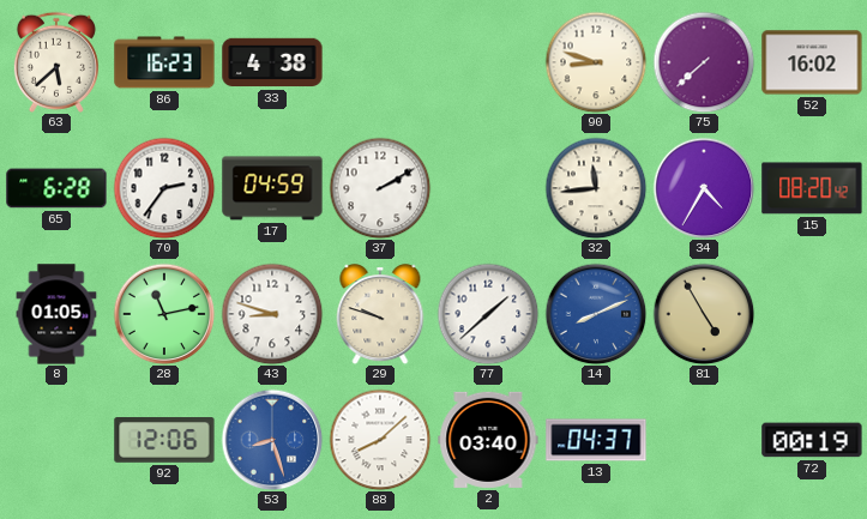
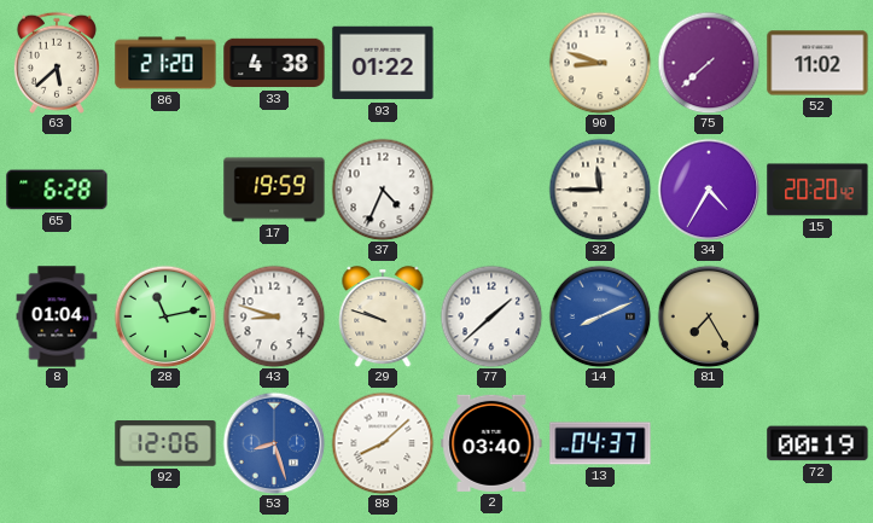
86: 16:23 -> 21:20
93: none -> 01:22
52: 16:02 -> 11:02
70: 2:36 -> none
17: 04:59 -> 19:59
37: 2:10 -> 4:34
32: 11:44 -> 11:45
15: 08:20 -> 20:20
8: 01:05 -> 01:04
81: 4:55 -> 7:25
